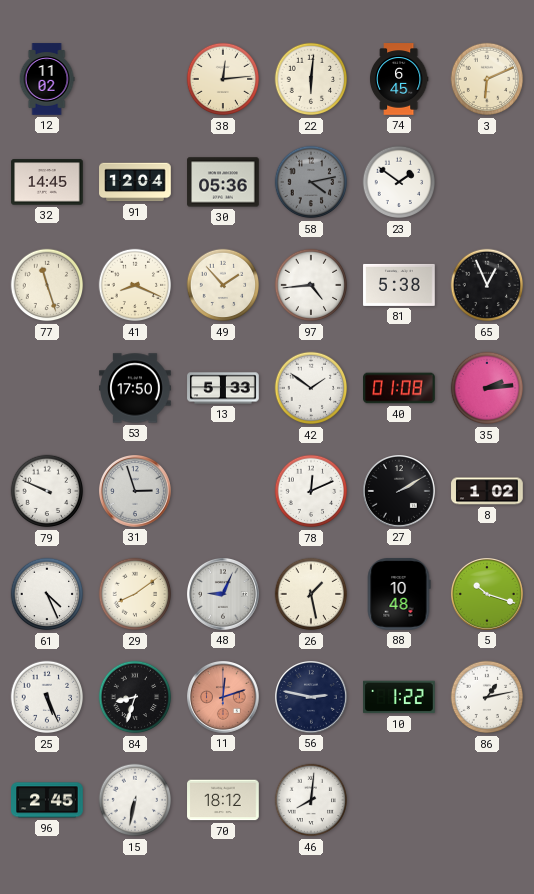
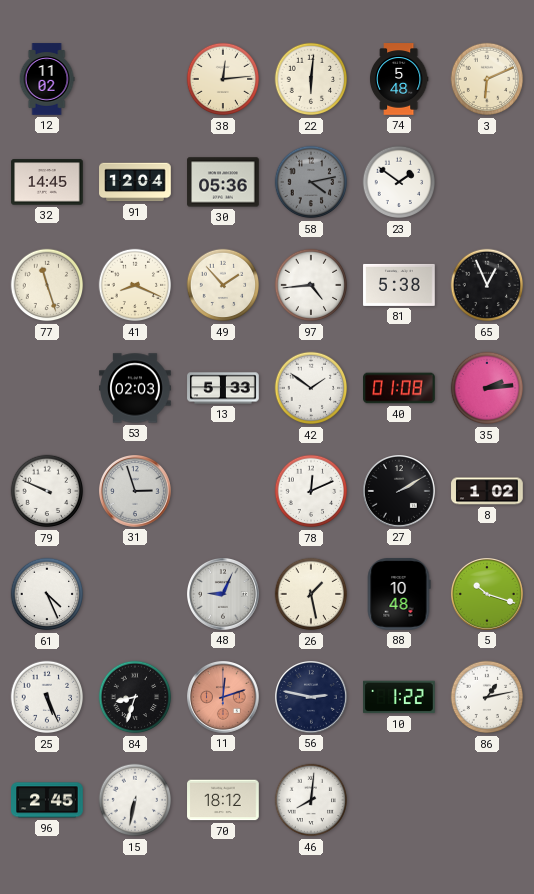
74: 6:45 -> 5:48
53: 17:50 -> 02:03
29: 8:09 -> none
